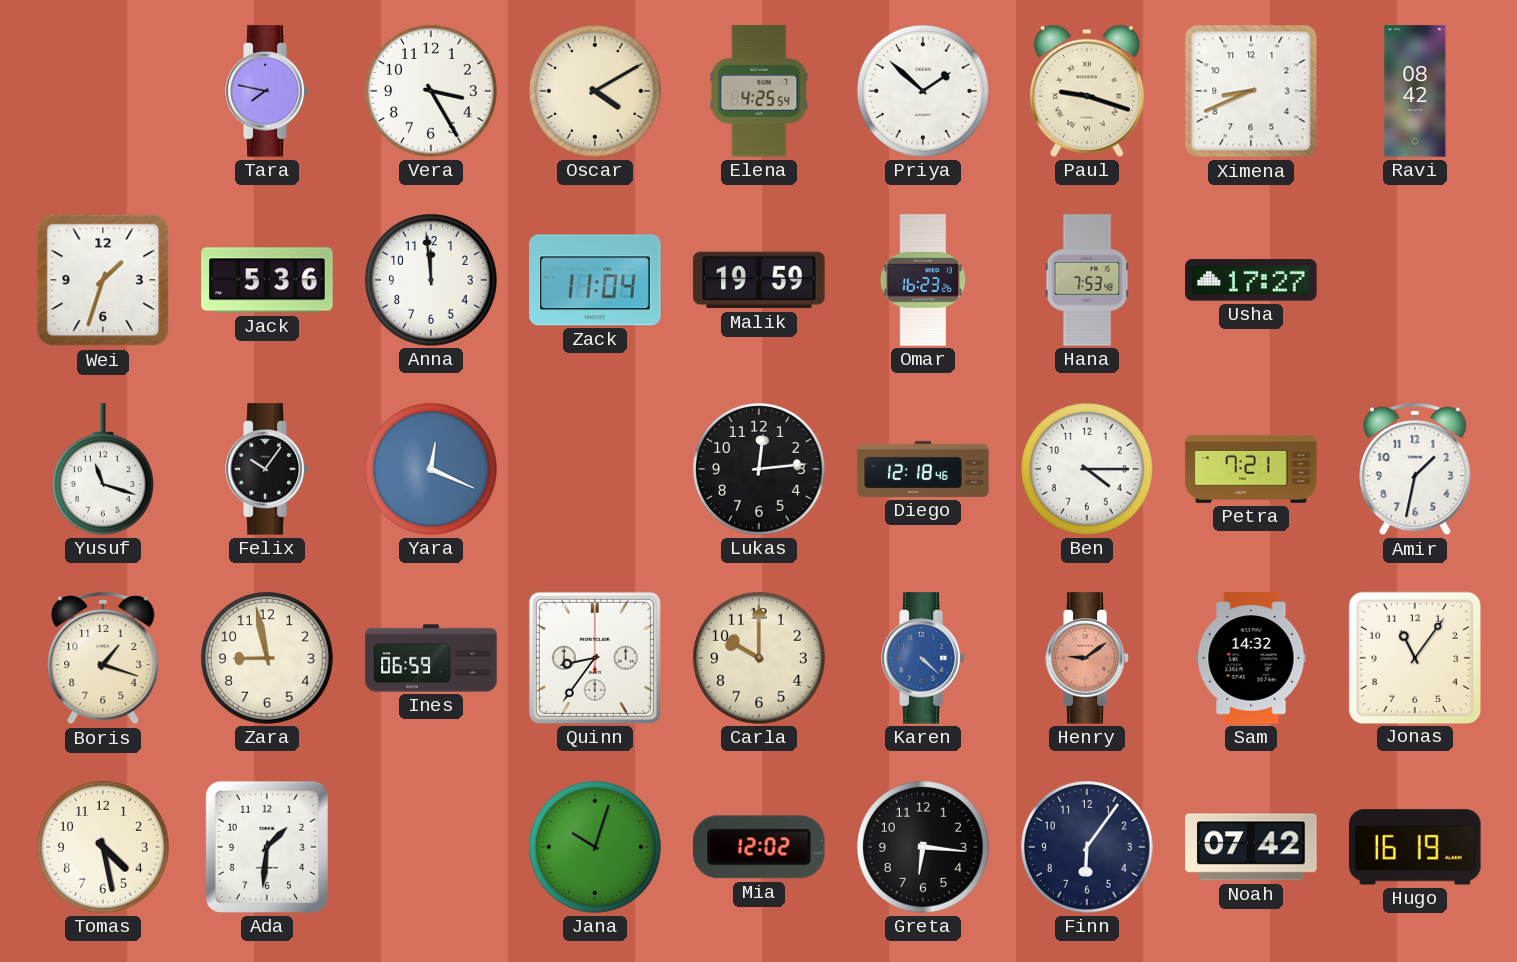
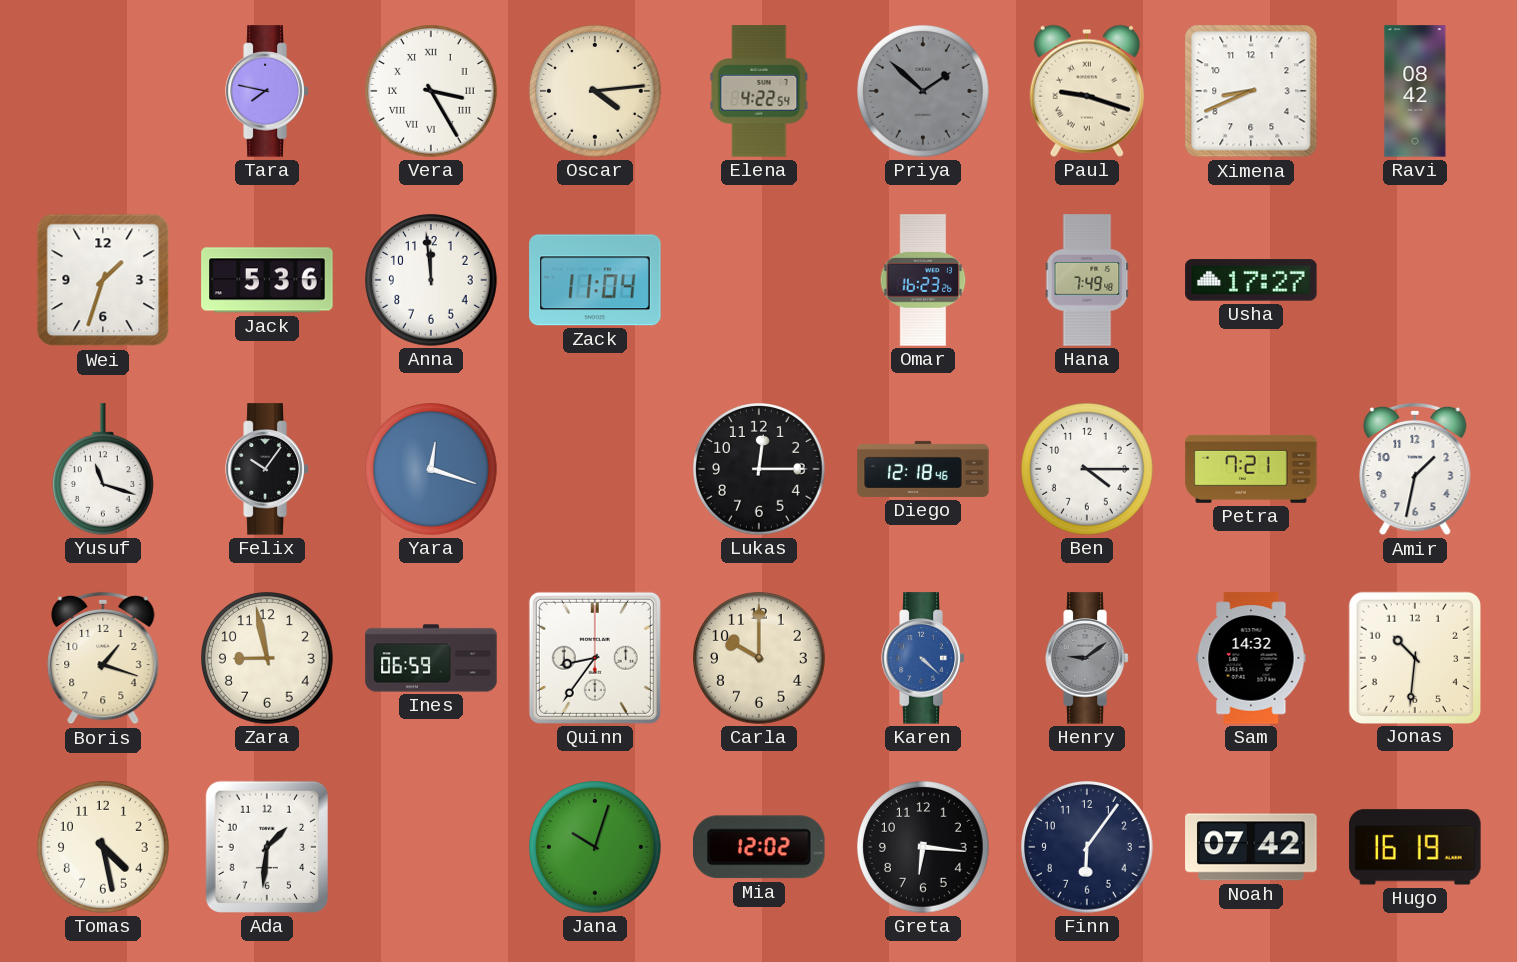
Vera numerals: Arabic -> Roman
Oscar: 4:10 -> 4:14
Elena: 4:25 -> 4:22
Priya dial: white -> grey
Malik: 19:59 -> none
Hana: 7:53 -> 7:49
Yara: 12:19 -> 12:18
Lukas: 12:14 -> 12:15
Henry dial: salmon -> grey
Jonas: 11:06 -> 10:31
